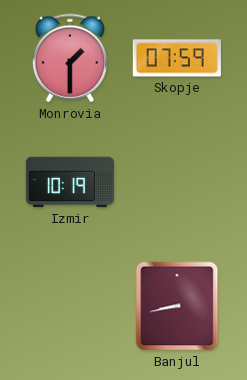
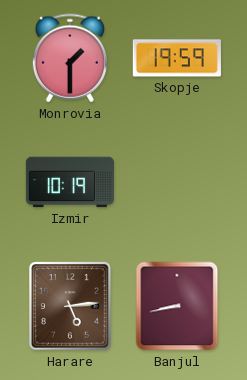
Skopje: 07:59 -> 19:59
Harare: none -> 5:14
